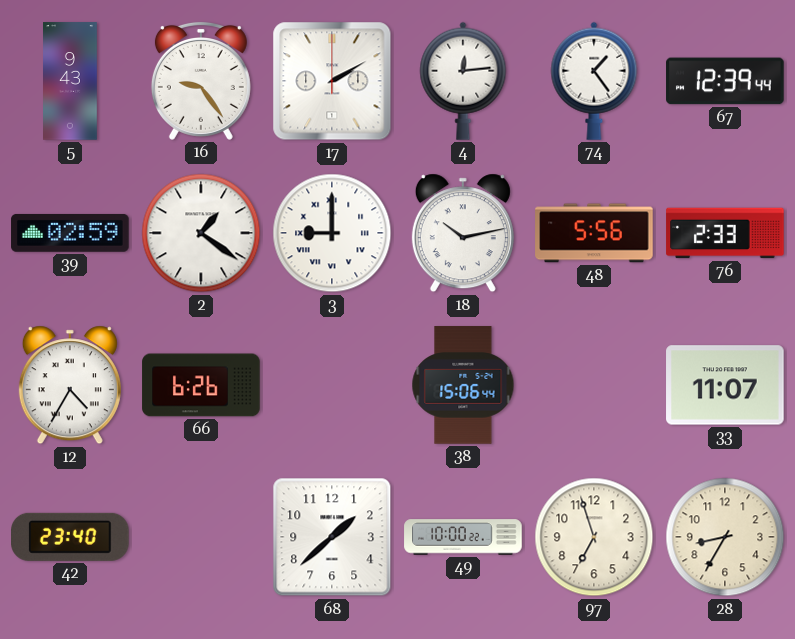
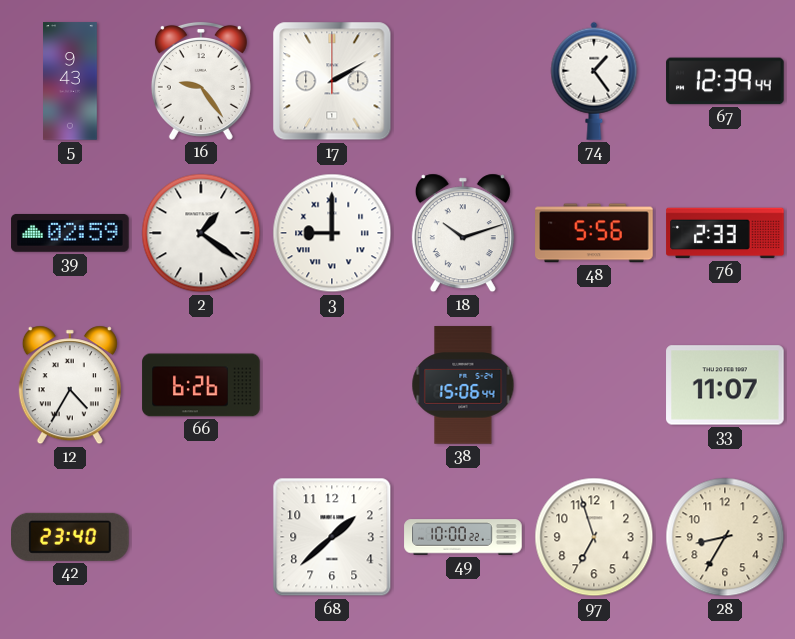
4: 12:14 -> none
18: 10:13 -> 10:12
